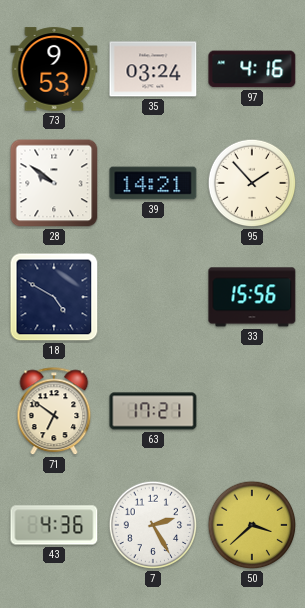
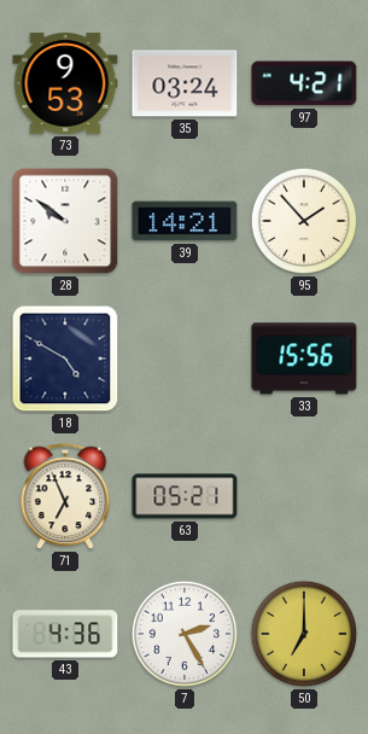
97: 4:16 -> 4:21
71: 6:51 -> 6:56
63: 17:21 -> 05:21
50: 3:38 -> 7:00
